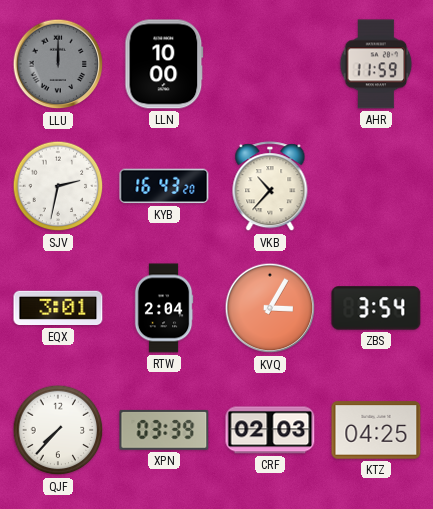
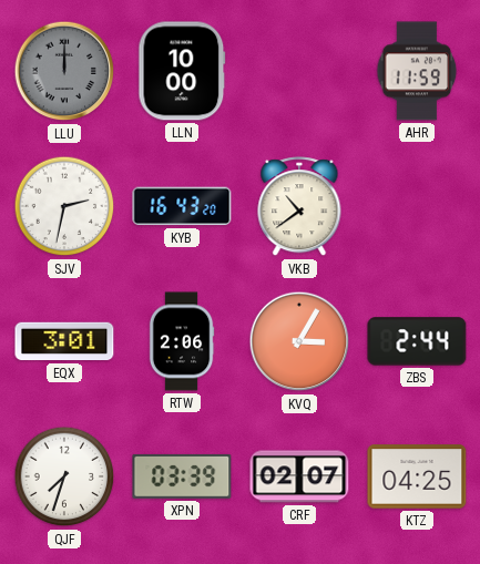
VKB: 10:37 -> 10:39
RTW: 2:04 -> 2:06
ZBS: 3:54 -> 2:44
QJF: 7:37 -> 7:33
CRF: 02:03 -> 02:07
